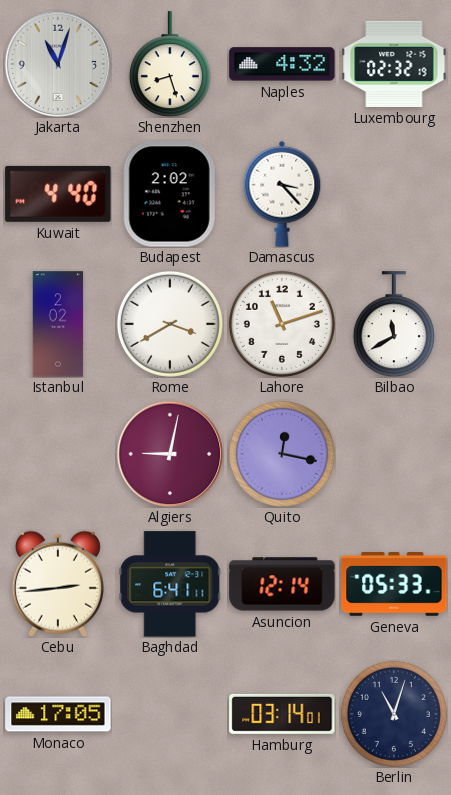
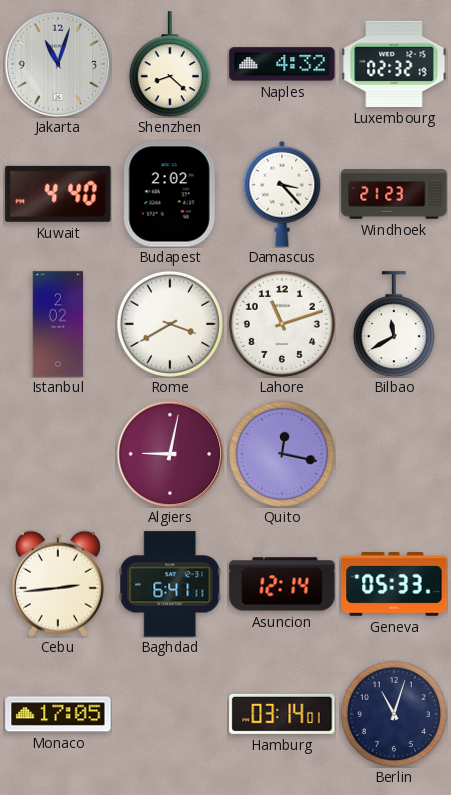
Shenzhen: 8:27 -> 8:22
Windhoek: none -> 21:23
